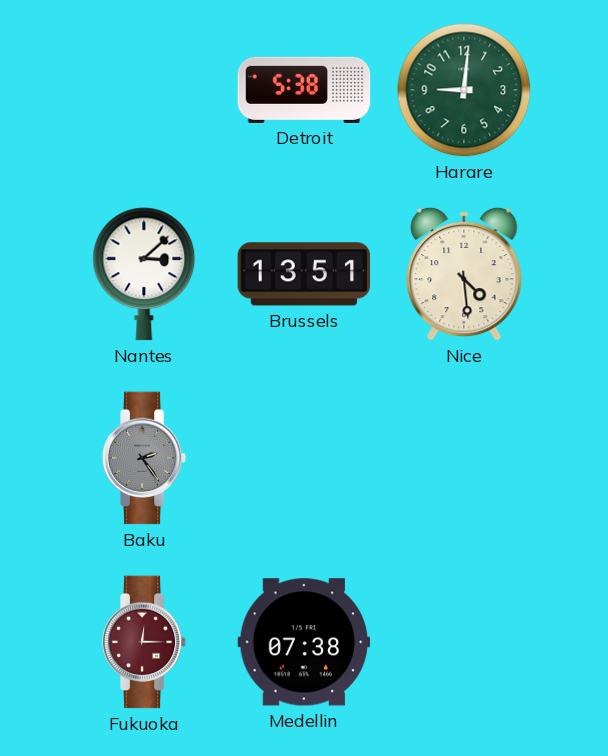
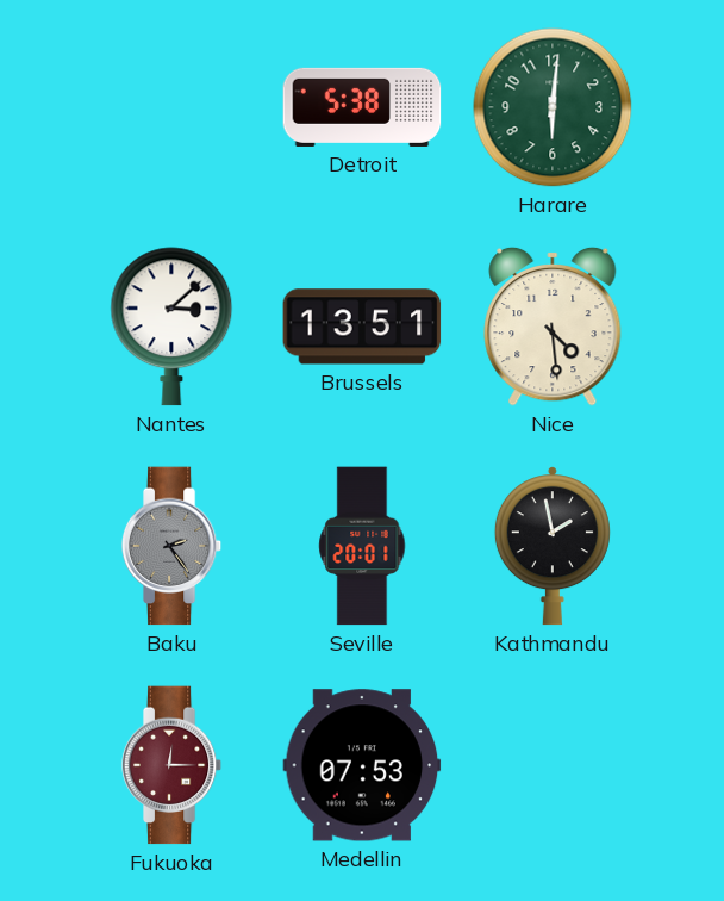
Harare: 9:01 -> 6:01
Seville: none -> 20:01
Kathmandu: none -> 1:58
Medellin: 07:38 -> 07:53
